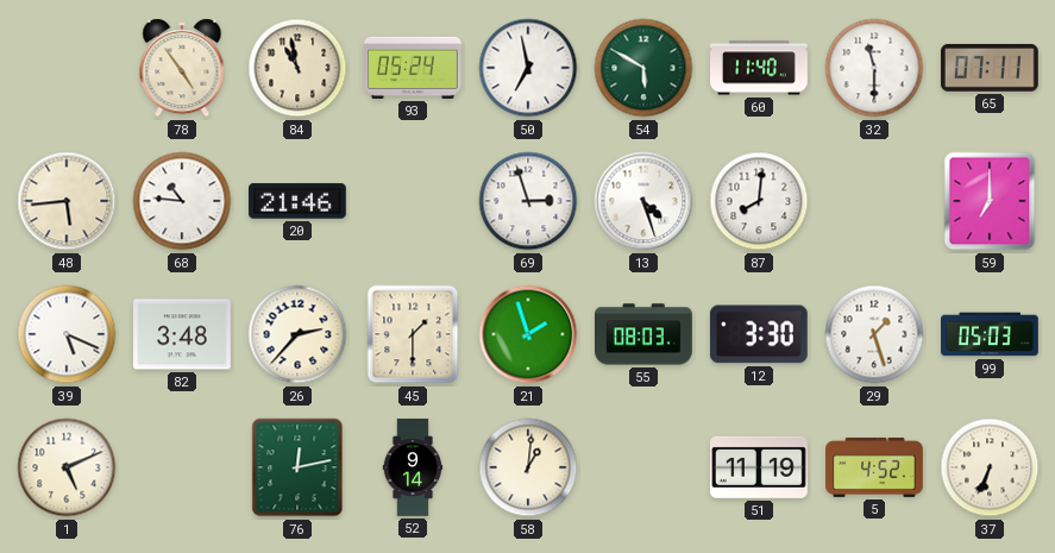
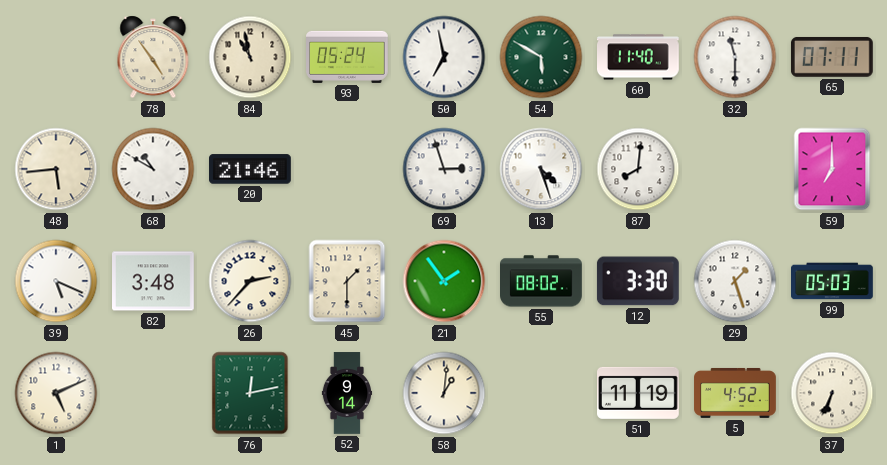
68: 10:46 -> 10:50
21: 1:57 -> 1:54
55: 08:03 -> 08:02
